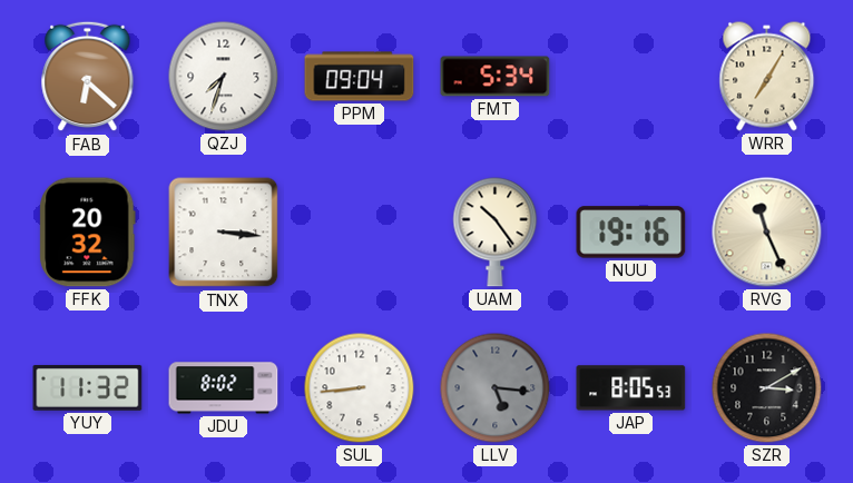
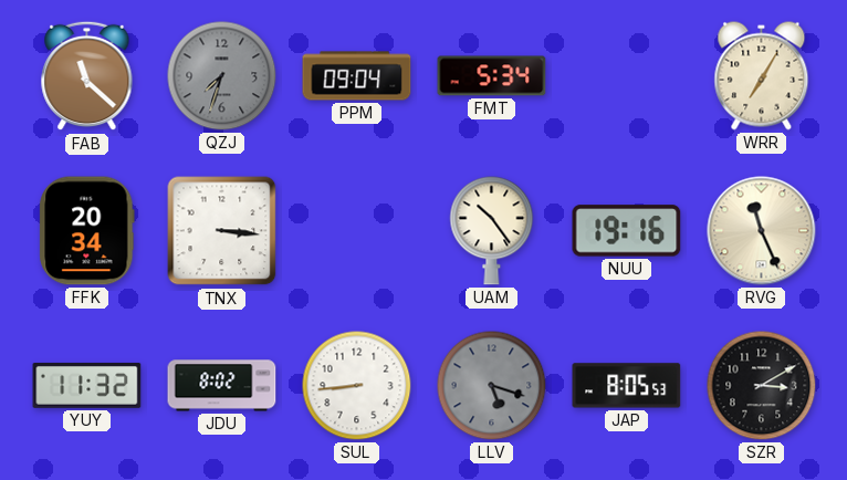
FAB: 6:22 -> 11:22
QZJ dial: white -> grey
FFK: 20:32 -> 20:34
LLV: 5:16 -> 5:18
